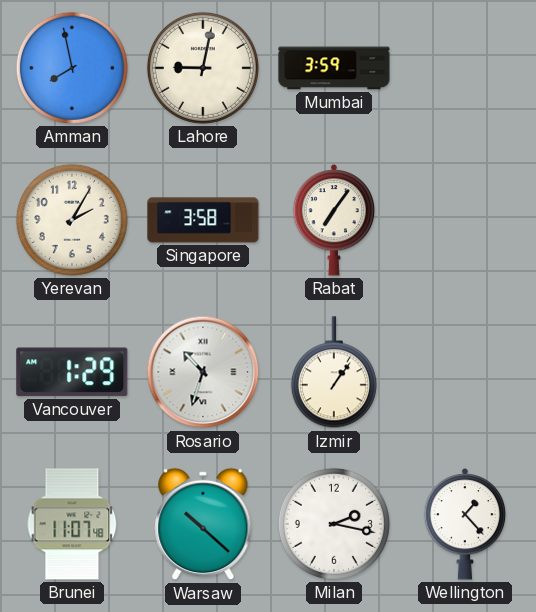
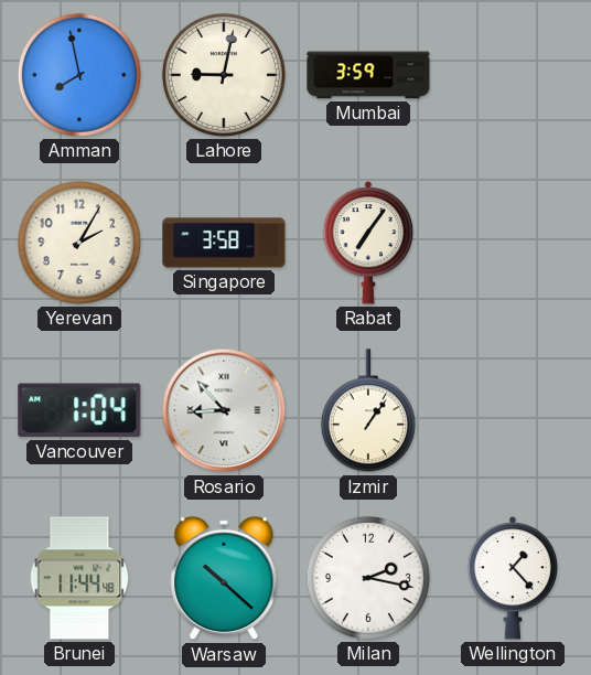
Vancouver: 1:29 -> 1:04
Rosario: 10:33 -> 8:53
Brunei: 11:07 -> 11:44
